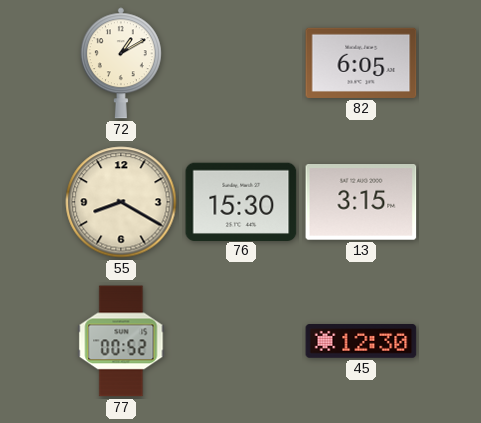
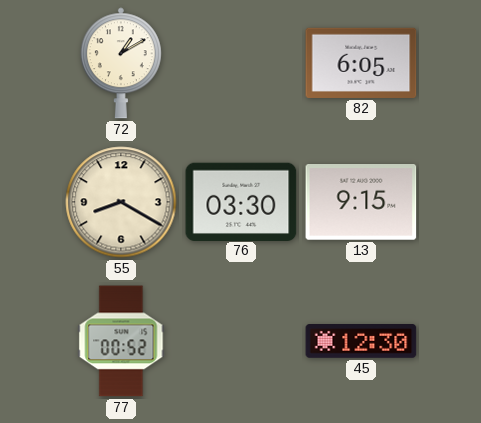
76: 15:30 -> 03:30
13: 3:15 -> 9:15
